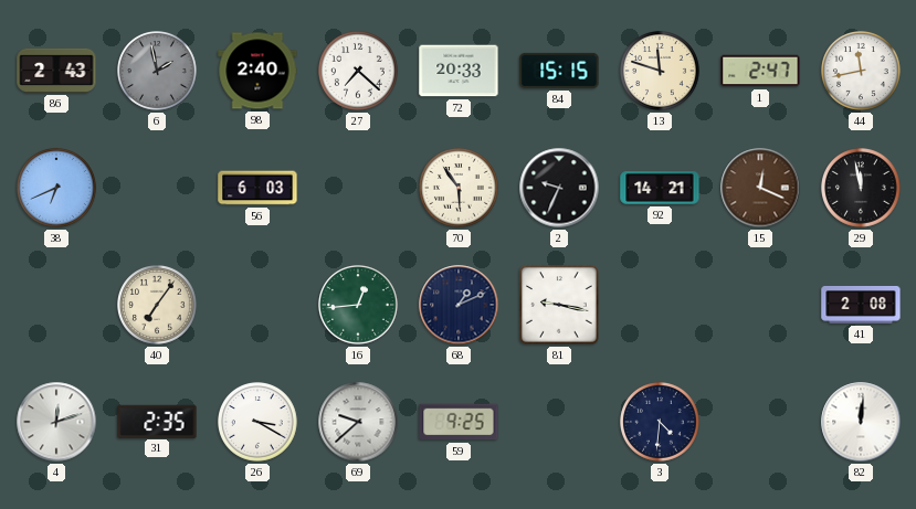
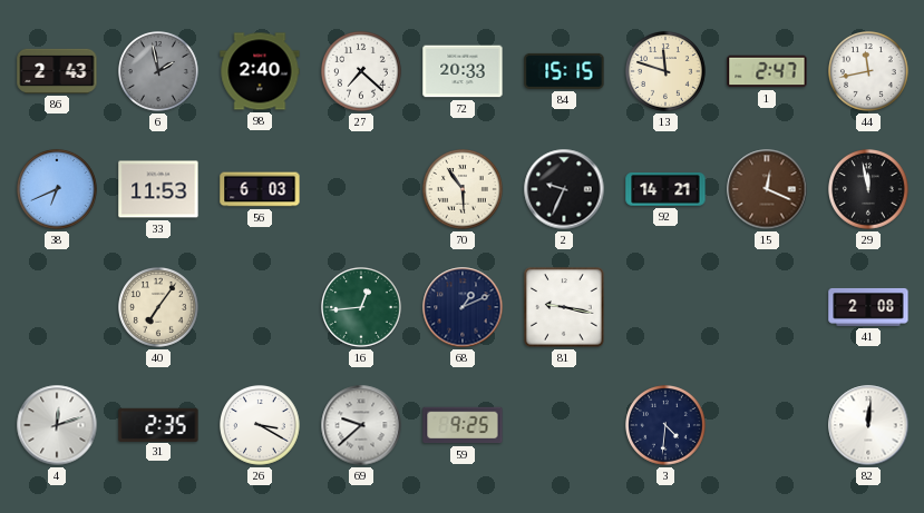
33: none -> 11:53
